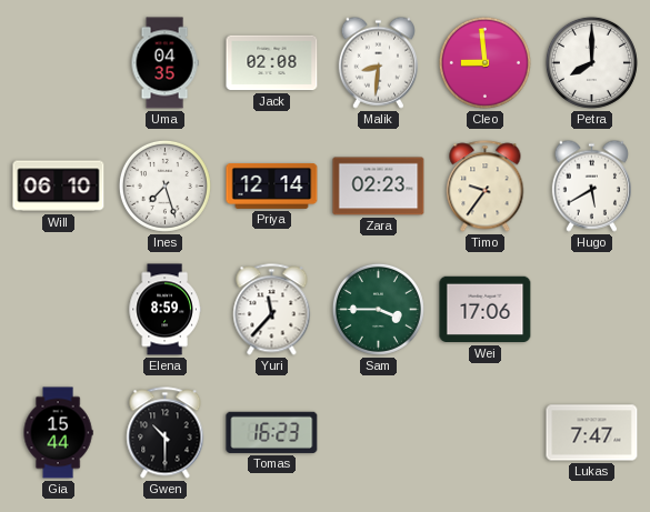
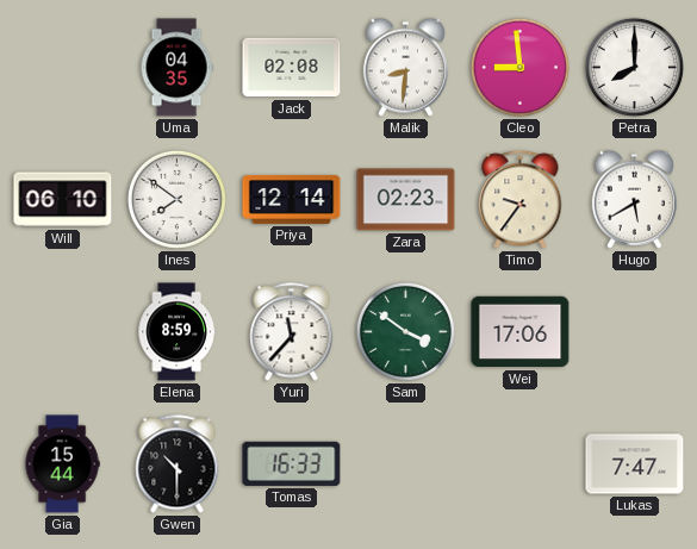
Ines: 7:27 -> 7:51
Sam: 3:45 -> 3:51
Tomas: 16:23 -> 16:33
